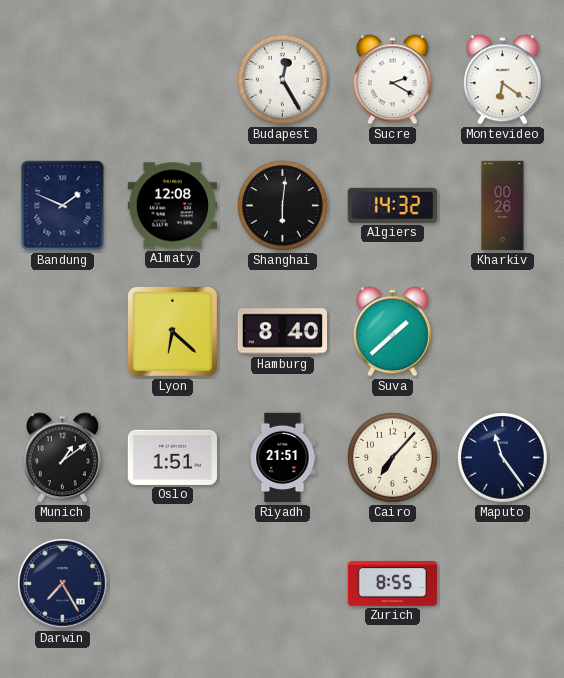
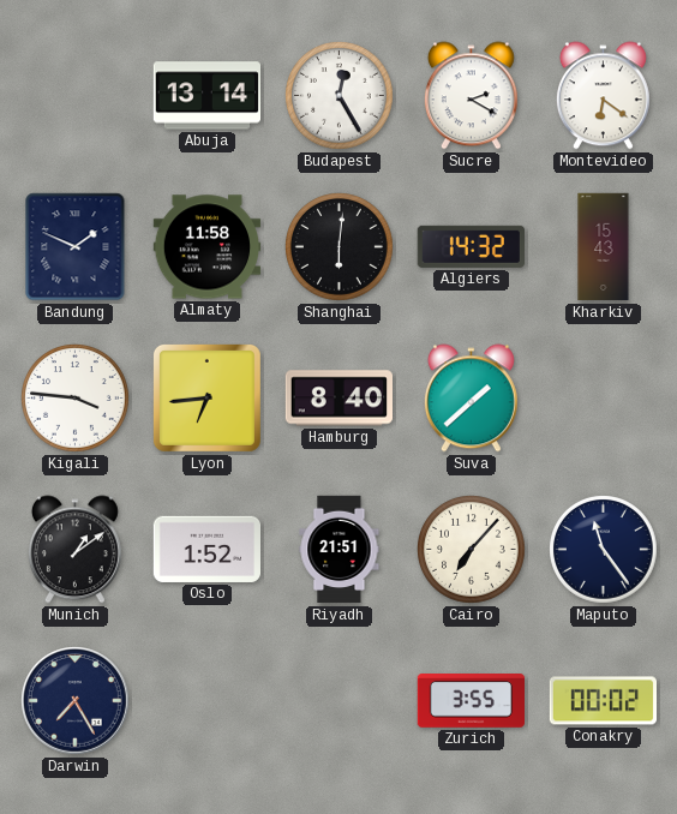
Abuja: none -> 13:14
Almaty: 12:08 -> 11:58
Kharkiv: 00:26 -> 15:43
Kigali: none -> 3:46
Lyon: 6:22 -> 6:44
Oslo: 1:51 -> 1:52
Zurich: 8:55 -> 3:55
Conakry: none -> 00:02
